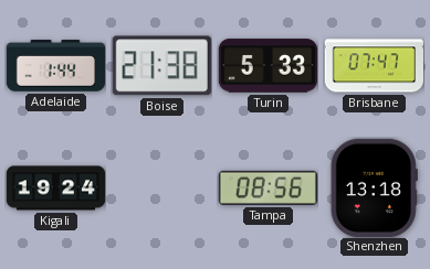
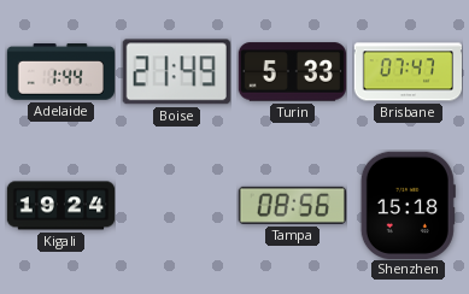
Boise: 21:38 -> 21:49
Shenzhen: 13:18 -> 15:18
